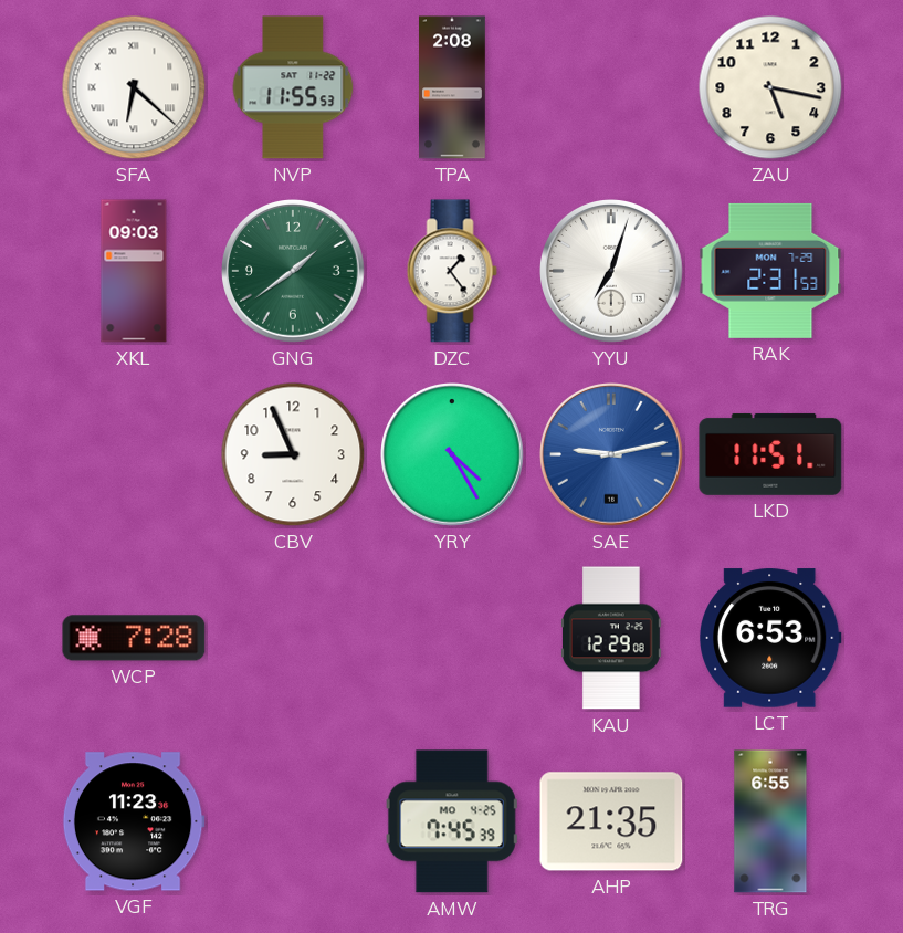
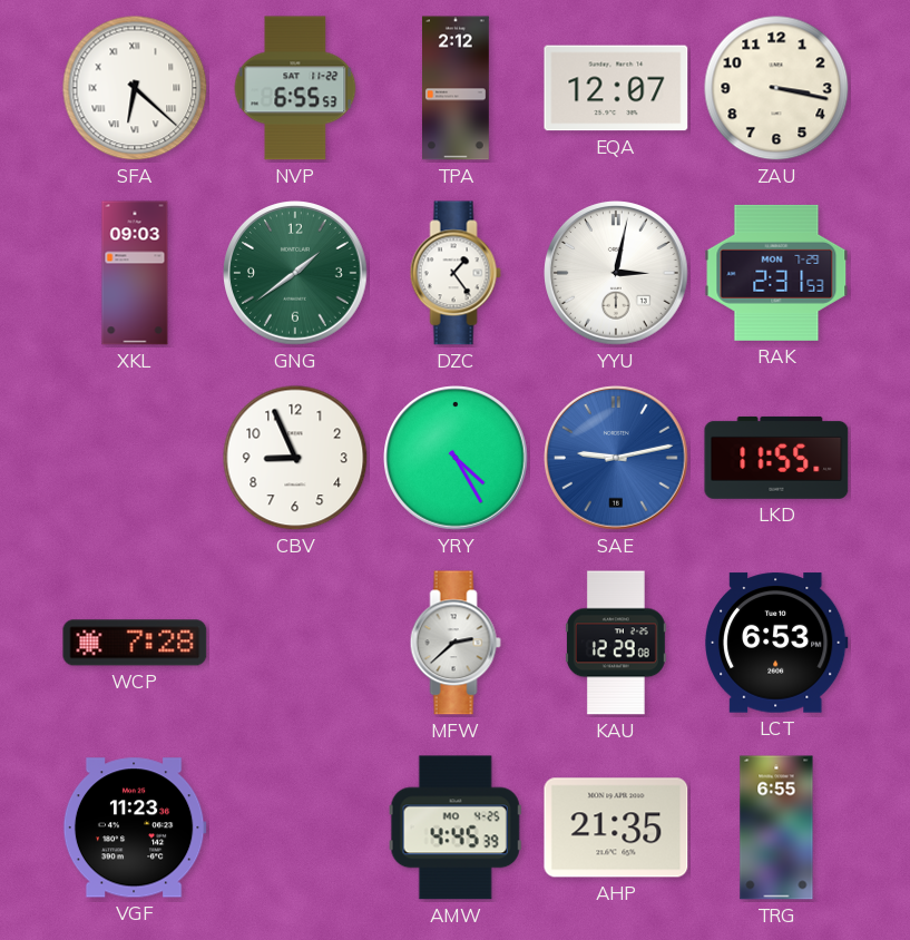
NVP: 11:55 -> 6:55
TPA: 2:08 -> 2:12
EQA: none -> 12:07
ZAU: 5:17 -> 3:17
YYU: 7:03 -> 3:02
LKD: 11:51 -> 11:55
MFW: none -> 2:38
AMW: 7:45 -> 4:45
